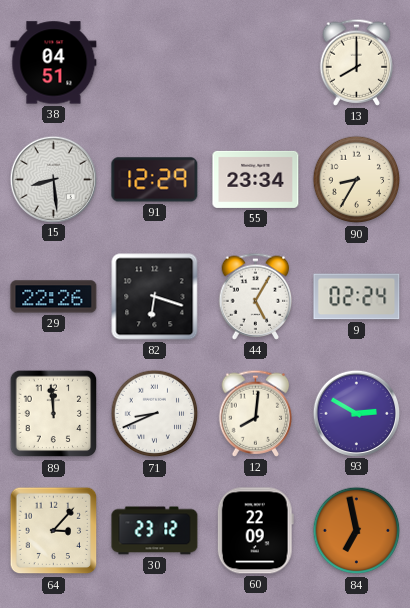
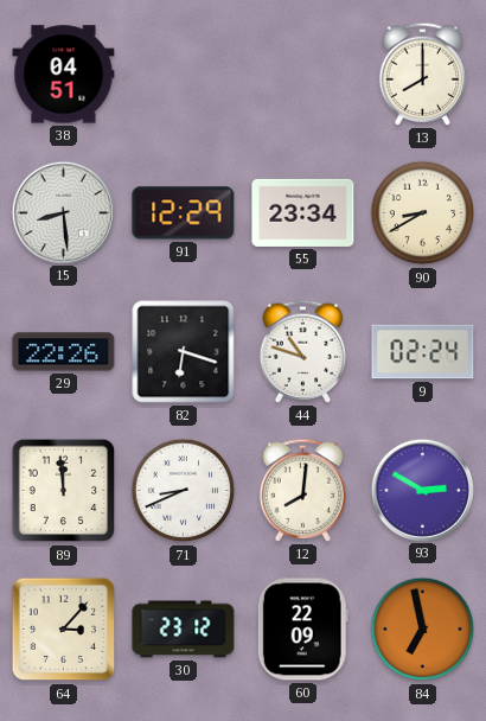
90: 8:35 -> 8:40
44: 5:05 -> 10:48
